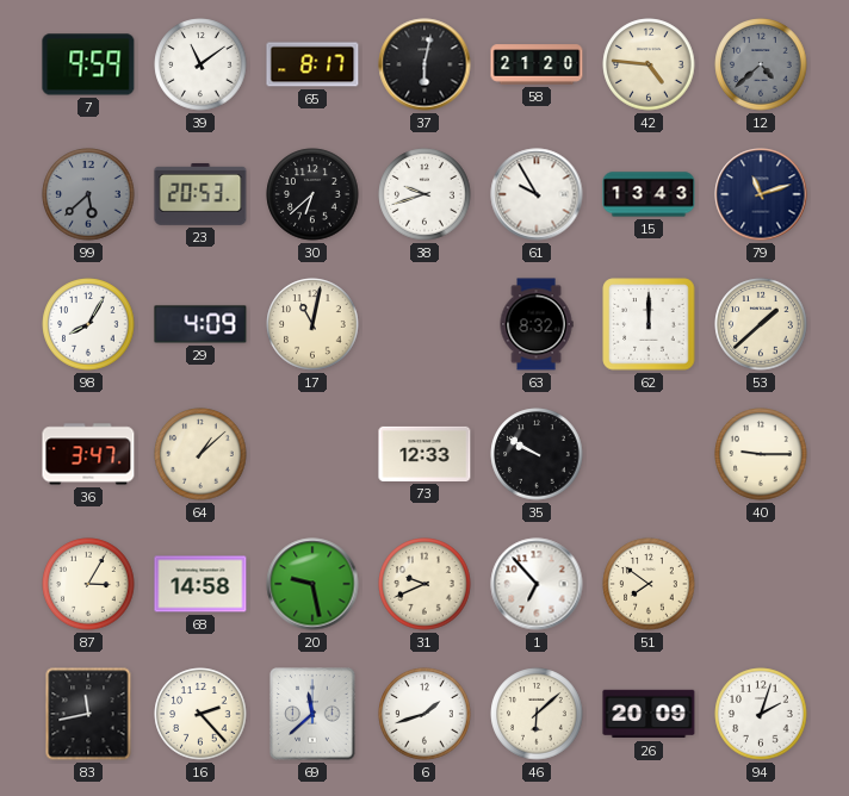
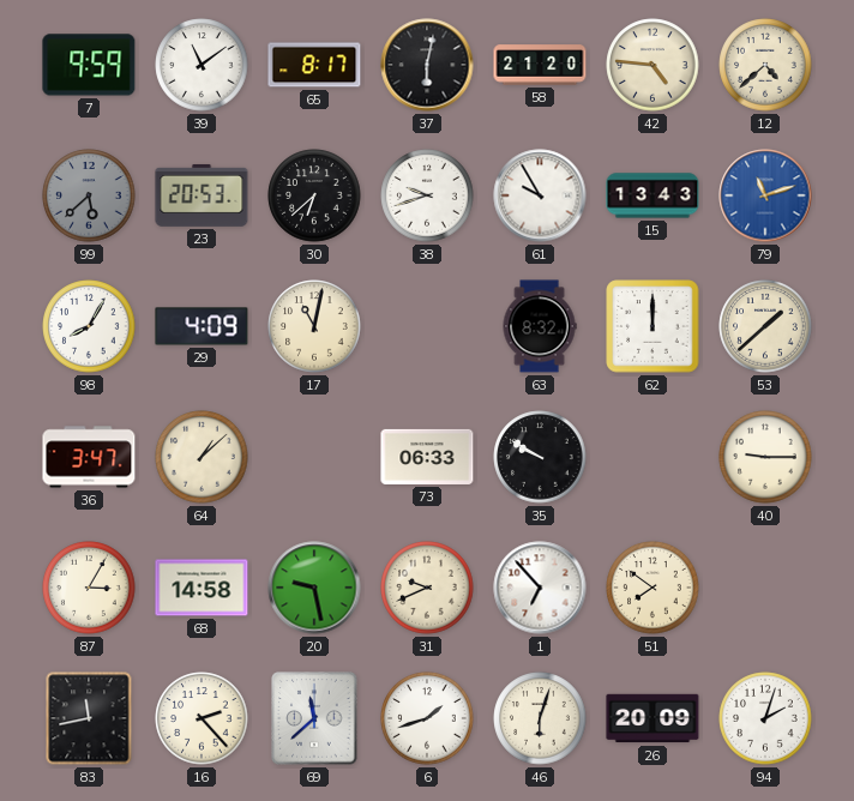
12 dial: grey -> cream
79 dial: navy -> blue
73: 12:33 -> 06:33
46: 6:08 -> 6:03
